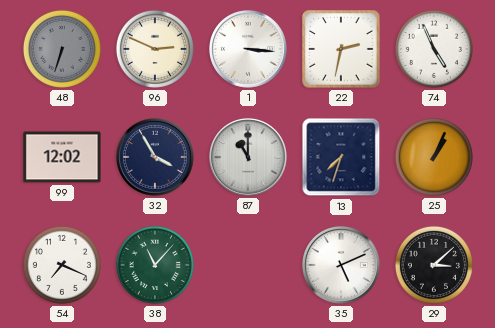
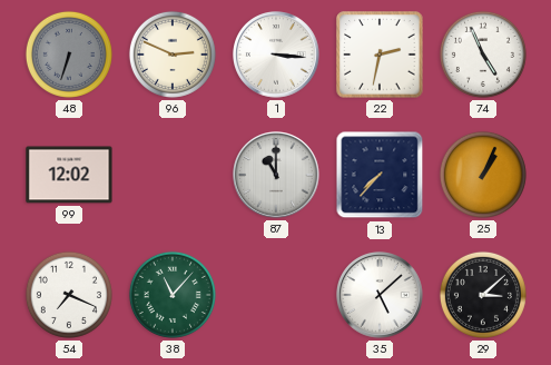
32: 3:55 -> none
13: 7:33 -> 7:37
35: 5:11 -> 5:08
